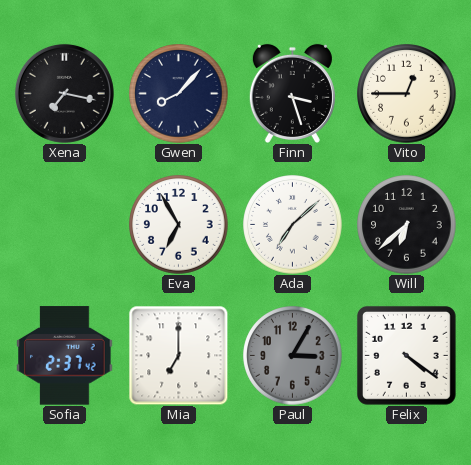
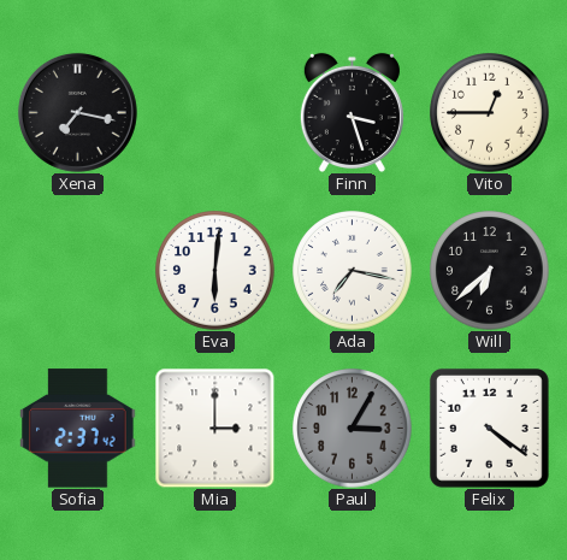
Gwen: 8:07 -> none
Eva: 6:55 -> 6:01
Ada: 7:08 -> 7:17
Mia: 7:00 -> 3:00
